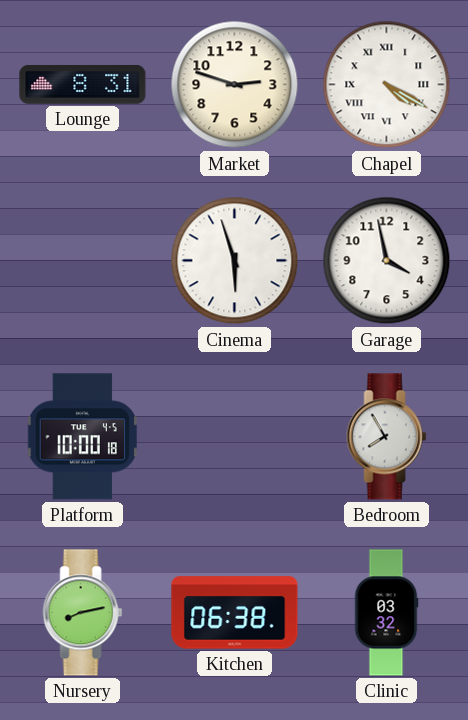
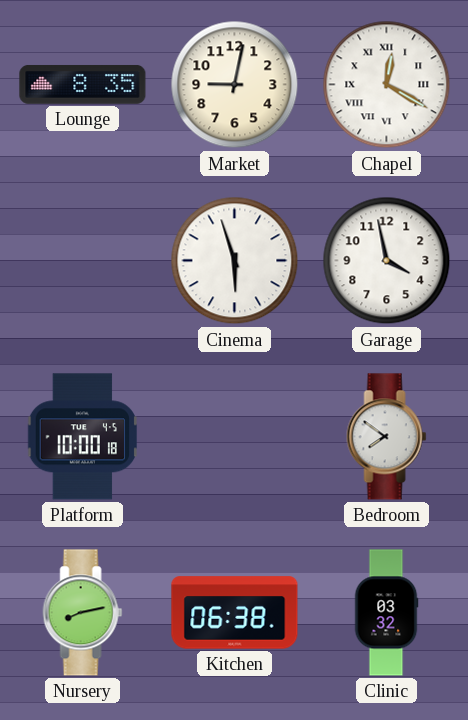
Lounge: 8:31 -> 8:35
Market: 2:48 -> 9:02
Chapel: 4:20 -> 12:20
Bedroom: 7:55 -> 7:51
